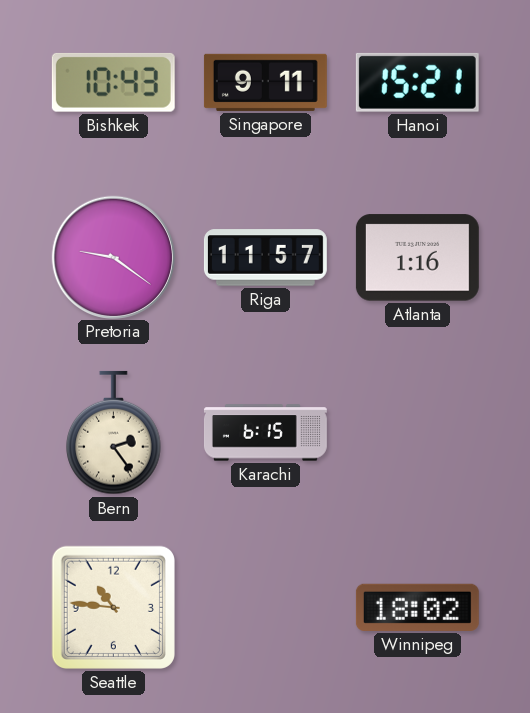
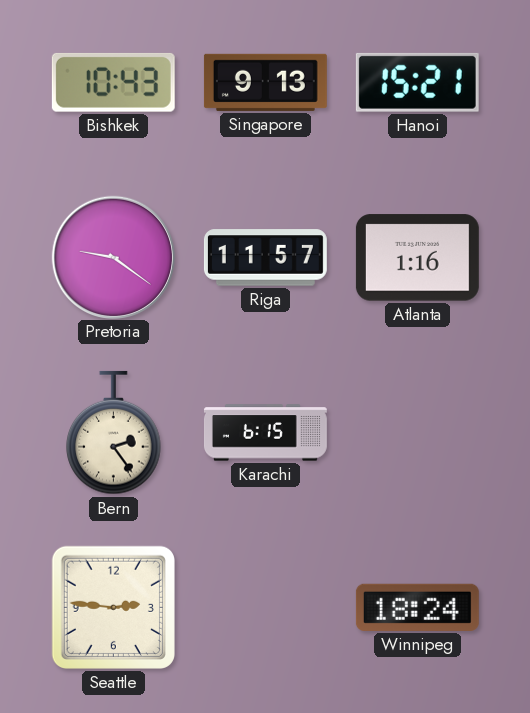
Singapore: 9:11 -> 9:13
Seattle: 10:46 -> 2:46
Winnipeg: 18:02 -> 18:24
